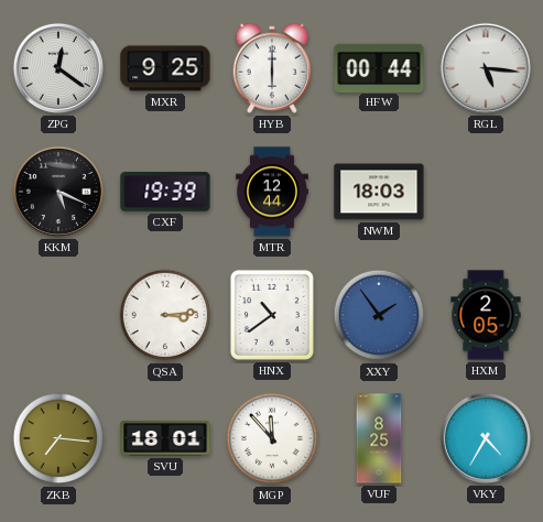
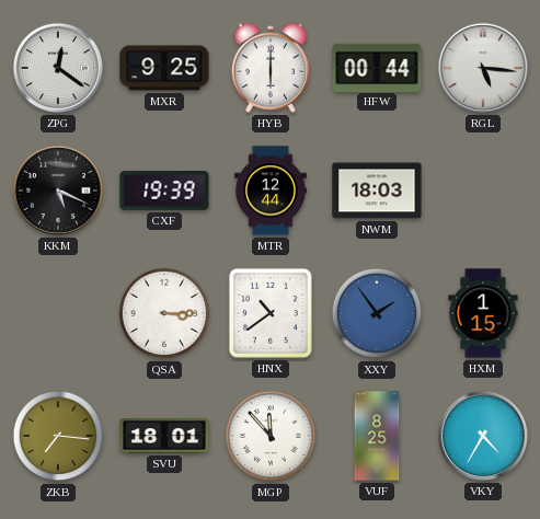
QSA: 3:14 -> 3:15
HXM: 2:05 -> 1:15
